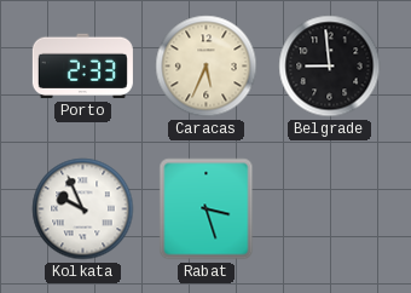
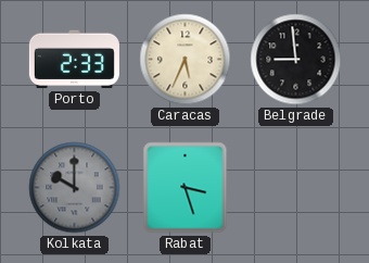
Kolkata: 9:56 -> 10:00
Kolkata dial: white -> grey
